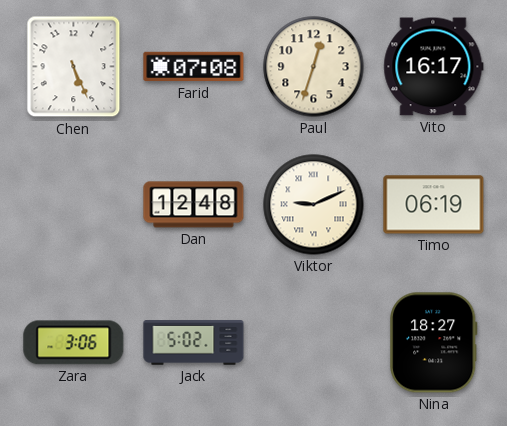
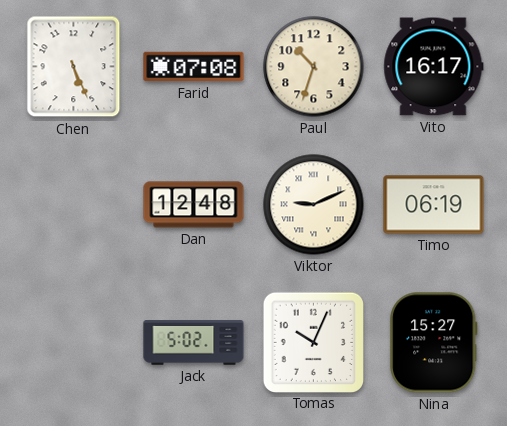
Paul: 12:33 -> 10:33
Zara: 3:06 -> none
Tomas: none -> 10:04
Nina: 18:27 -> 15:27
